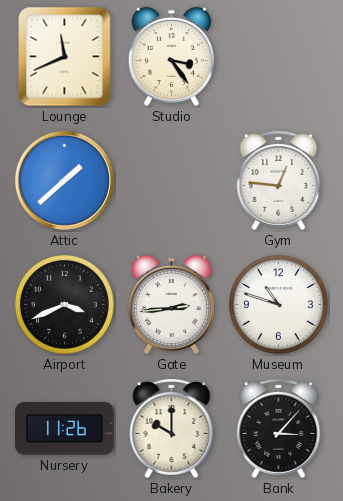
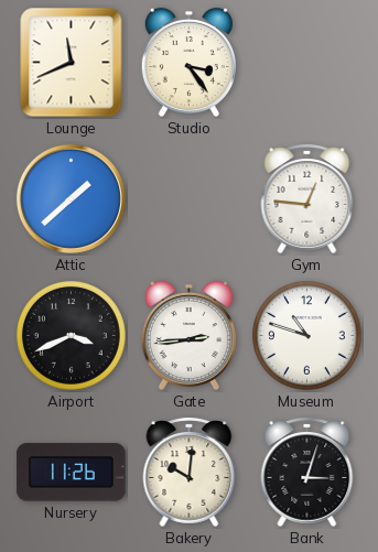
Bakery: 10:00 -> 10:01
Bank: 3:07 -> 3:03
